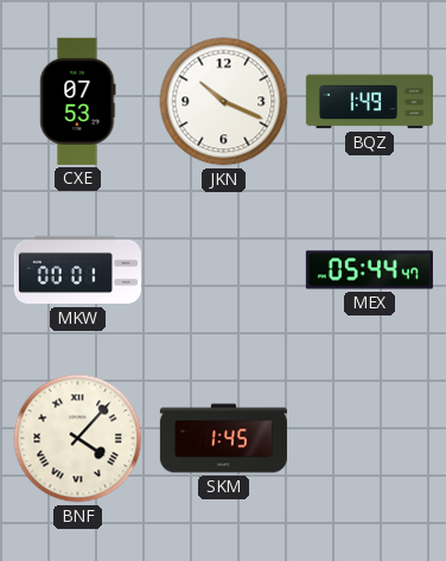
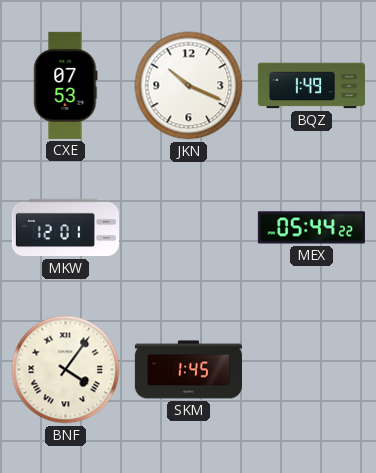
MKW: 00:01 -> 12:01
MEX: 05:44:47 -> 05:44:22
BNF: 4:07 -> 4:06
